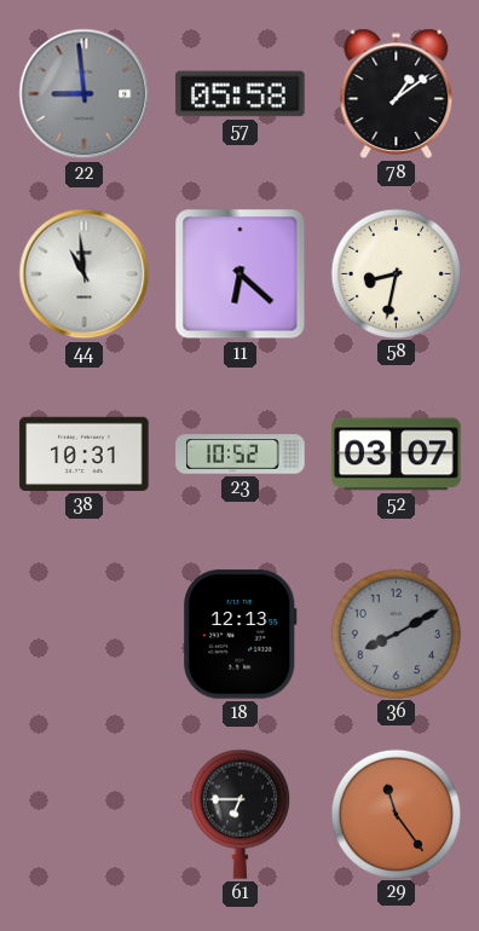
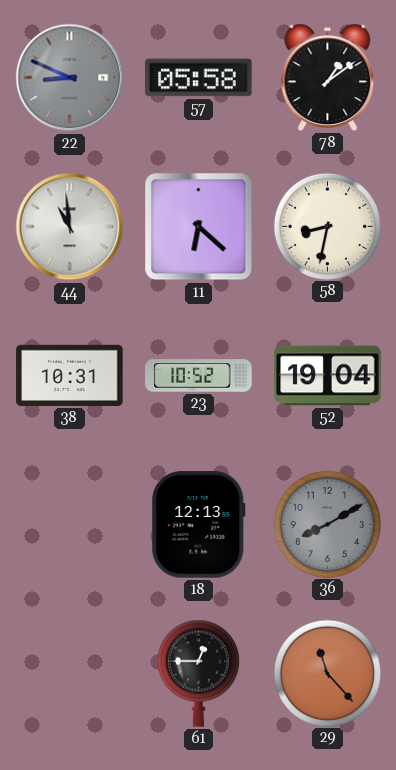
22: 8:59 -> 8:49
52: 03:07 -> 19:04
61: 6:45 -> 12:45
29: 11:24 -> 11:23
